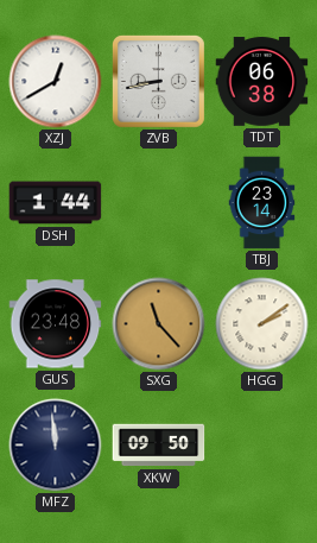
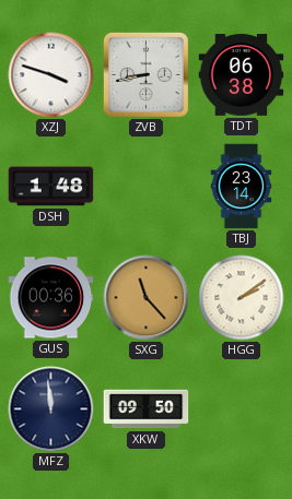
XZJ: 12:40 -> 3:48
DSH: 1:44 -> 1:48
GUS: 23:48 -> 00:36
